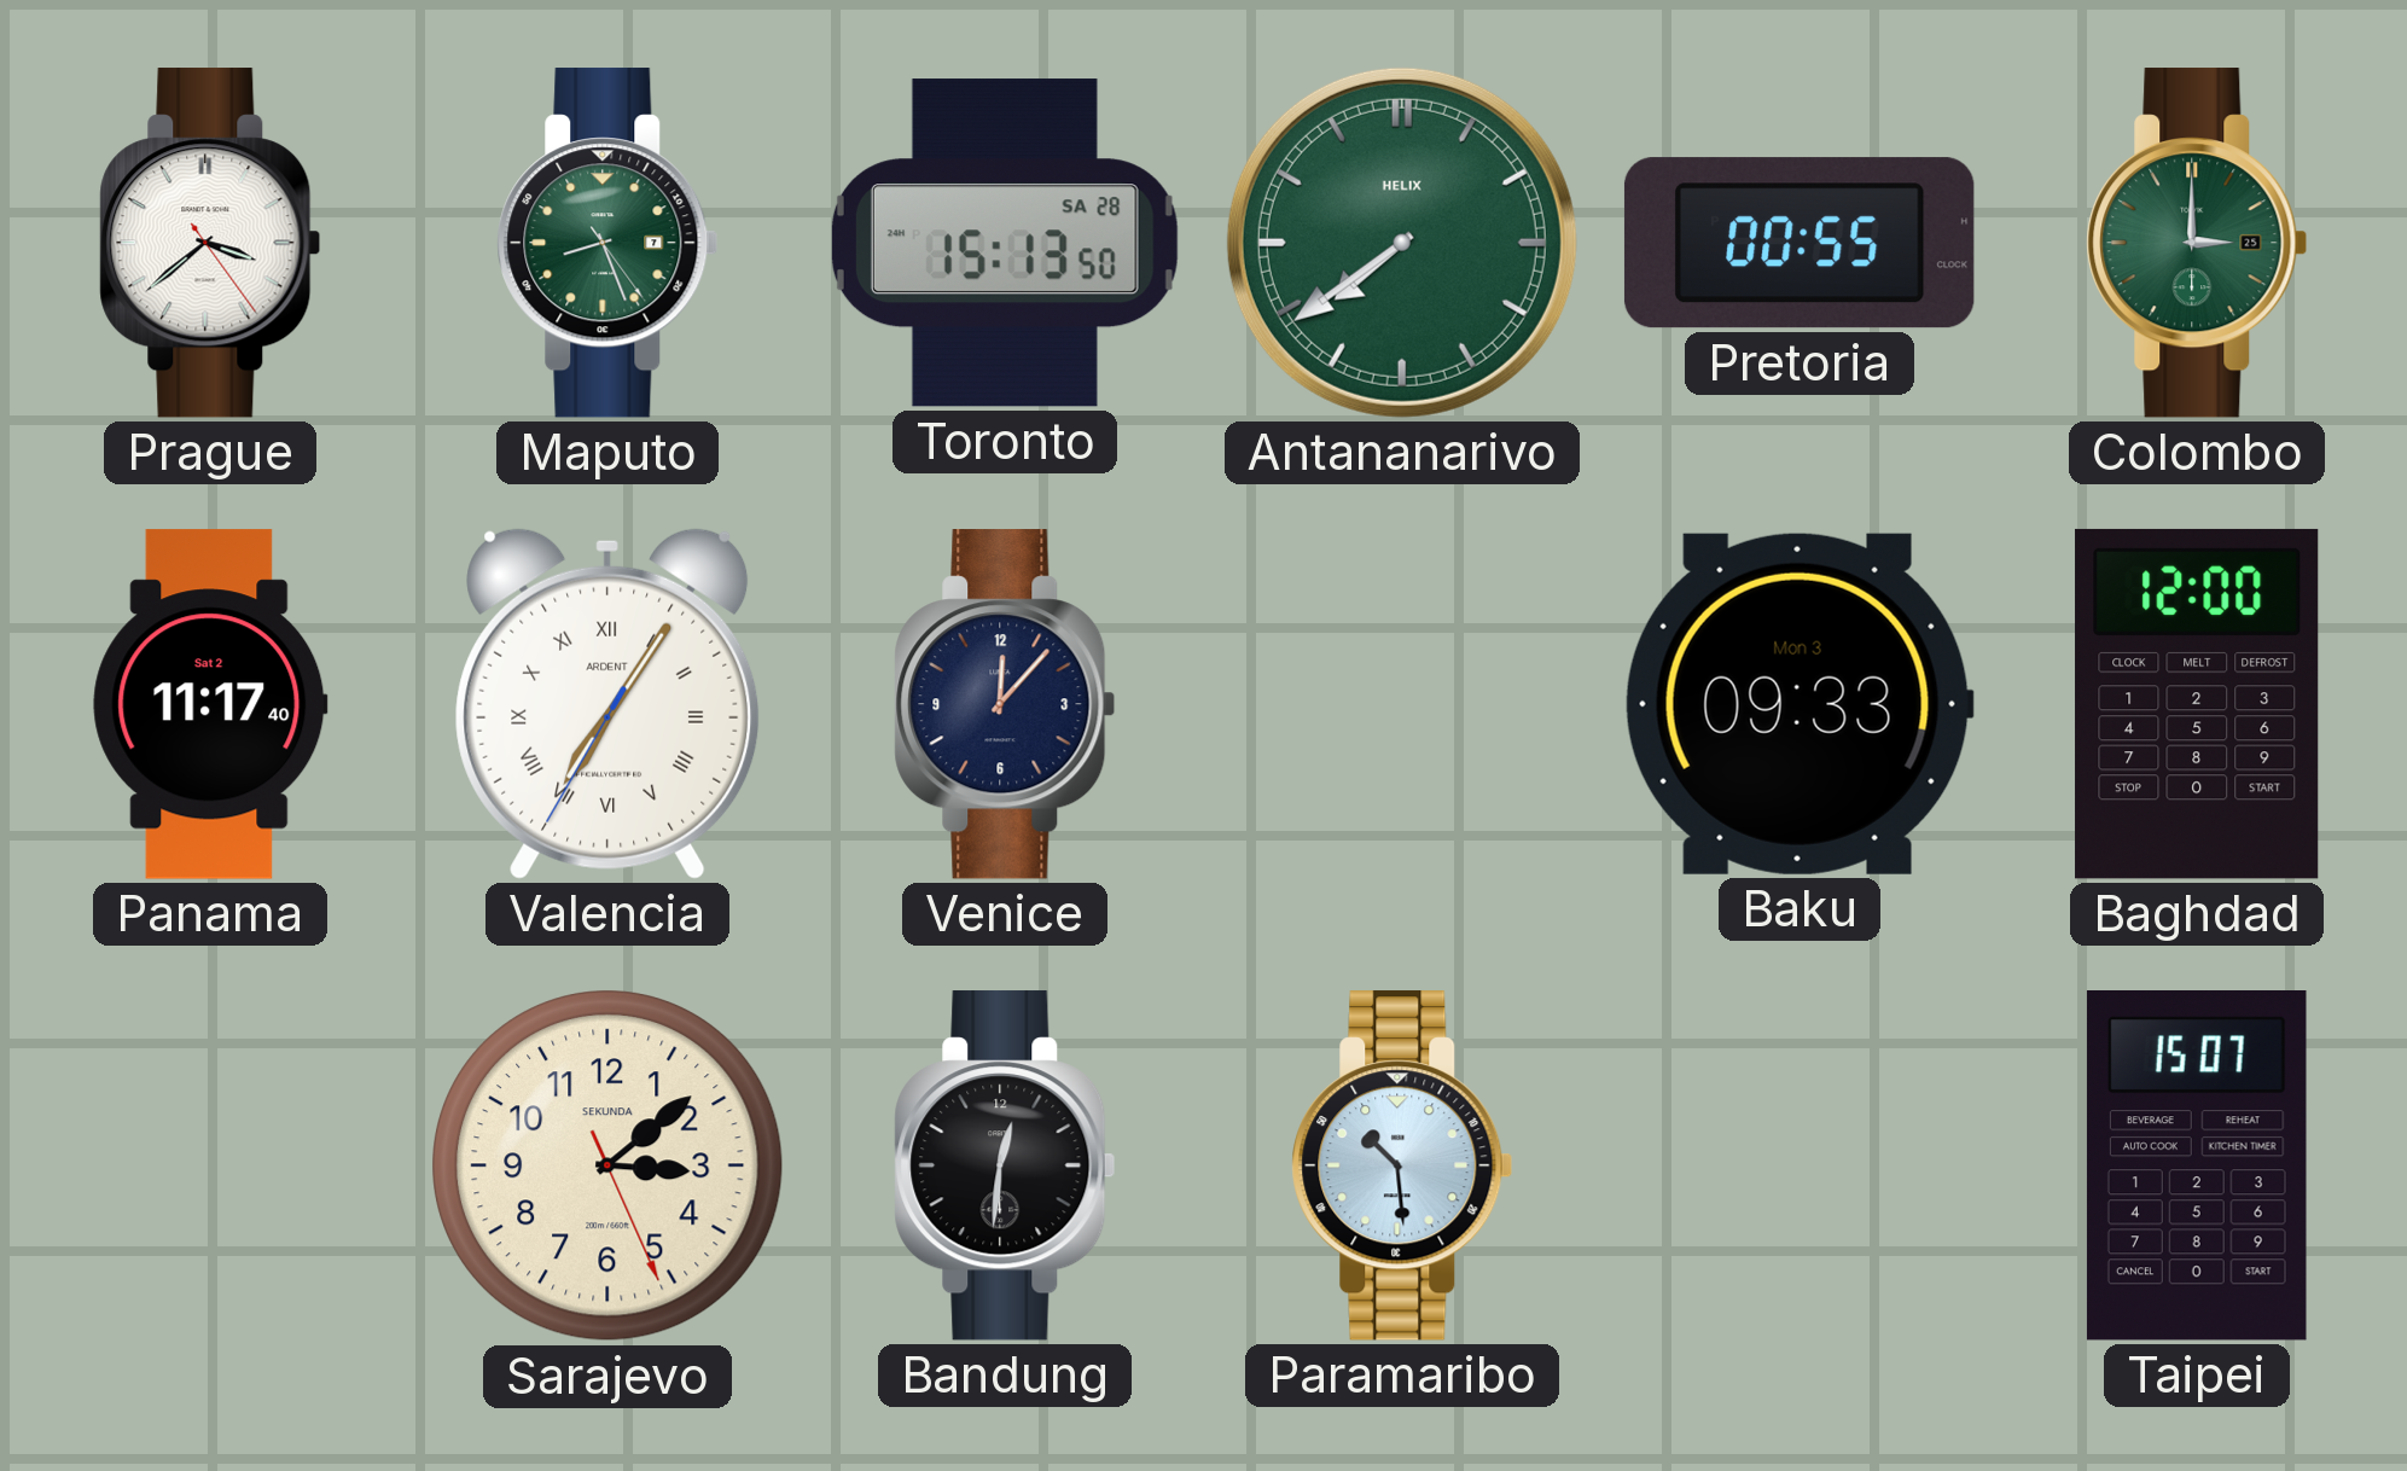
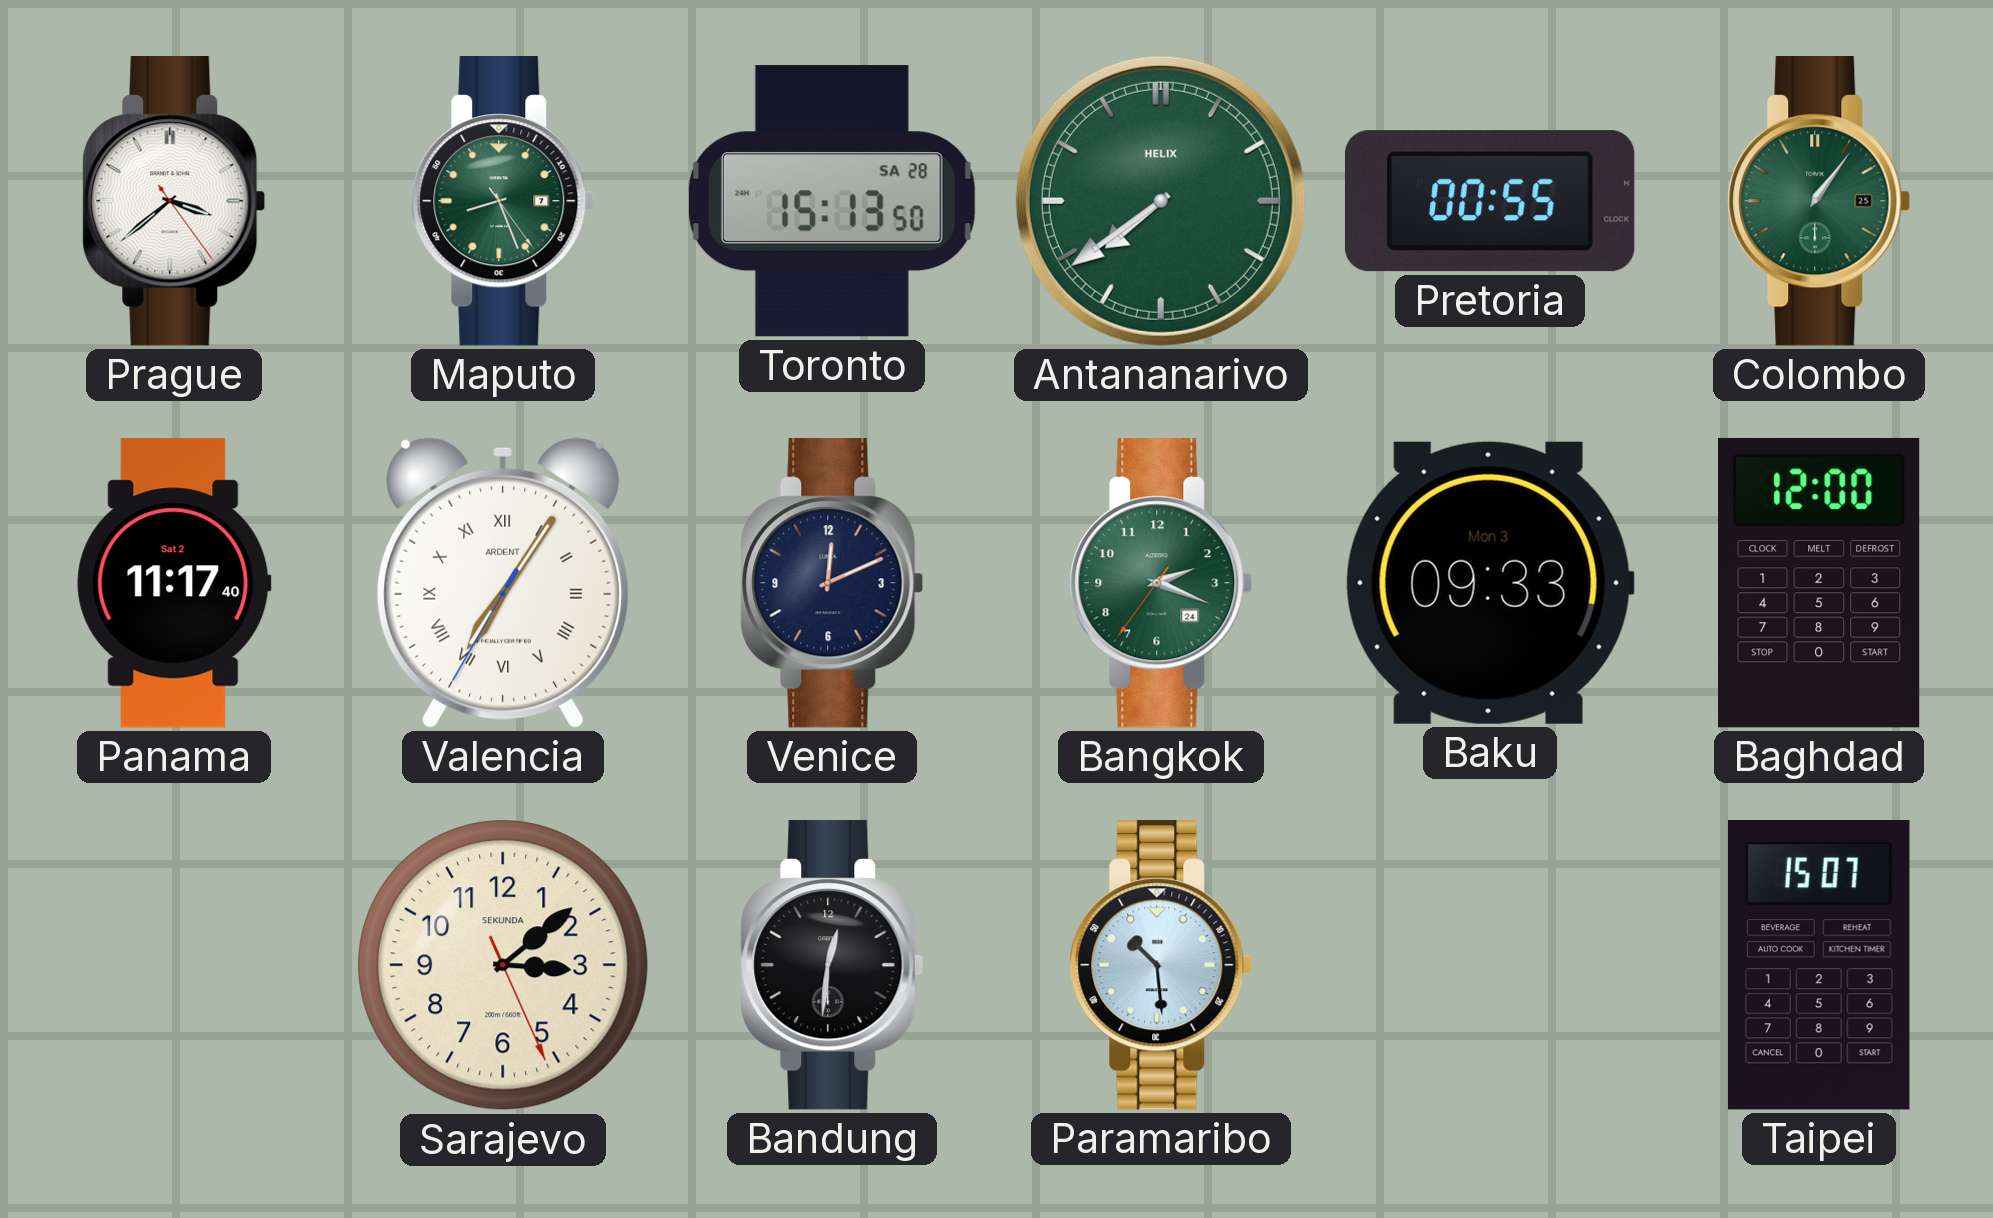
Colombo: 3:00 -> 1:06
Venice: 12:07 -> 12:11
Bangkok: none -> 2:18
